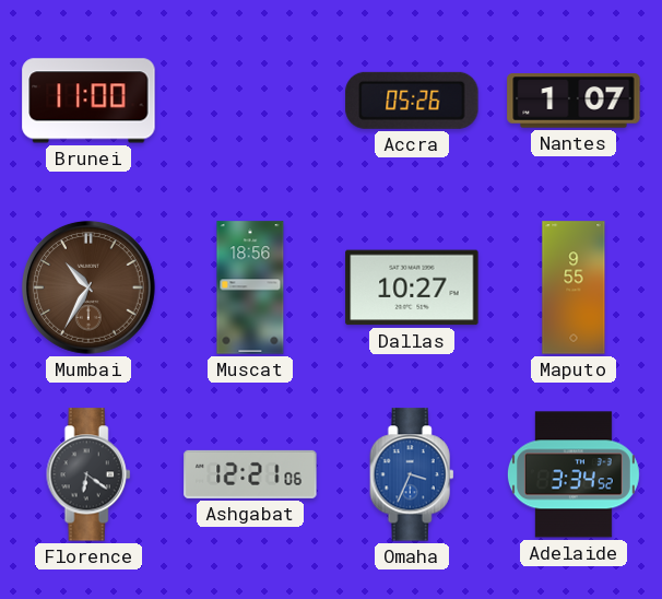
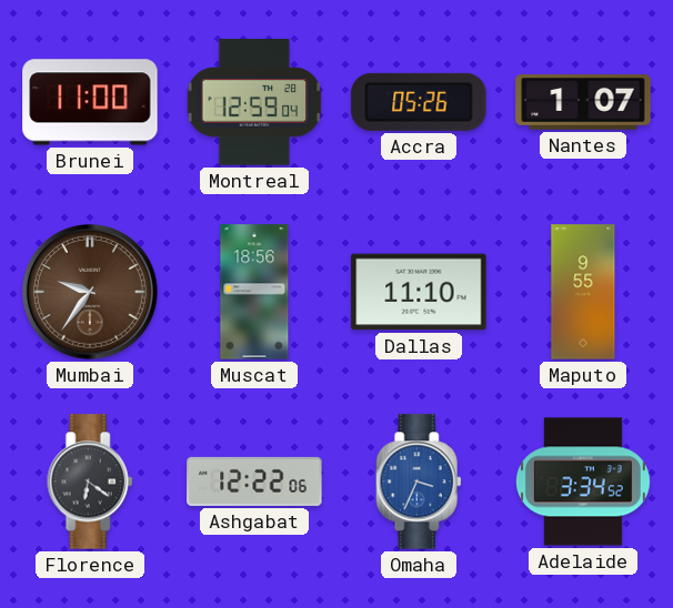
Montreal: none -> 12:59
Mumbai: 10:35 -> 9:36
Dallas: 10:27 -> 11:10
Ashgabat: 12:21 -> 12:22
